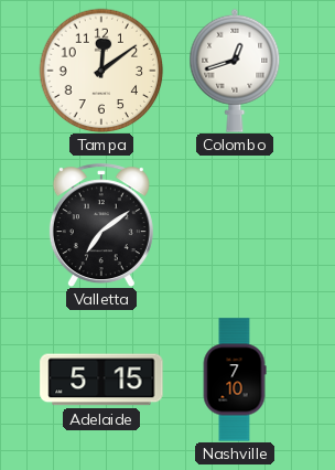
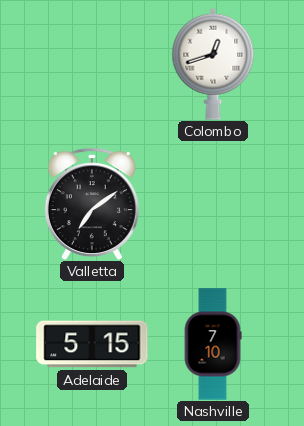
Tampa: 12:09 -> none
